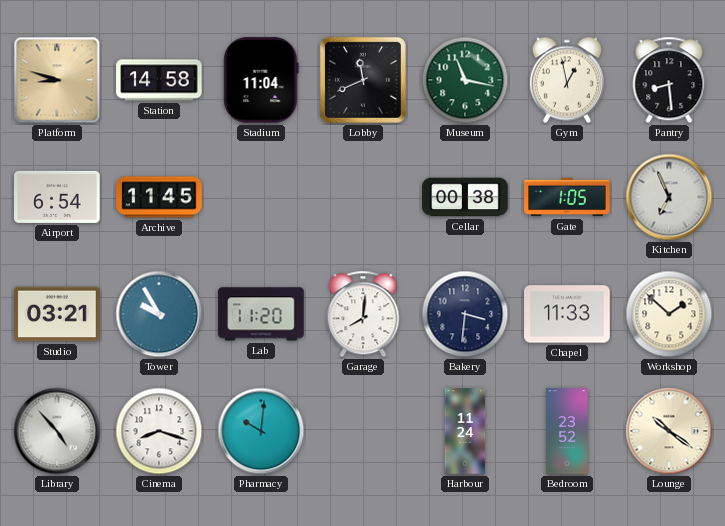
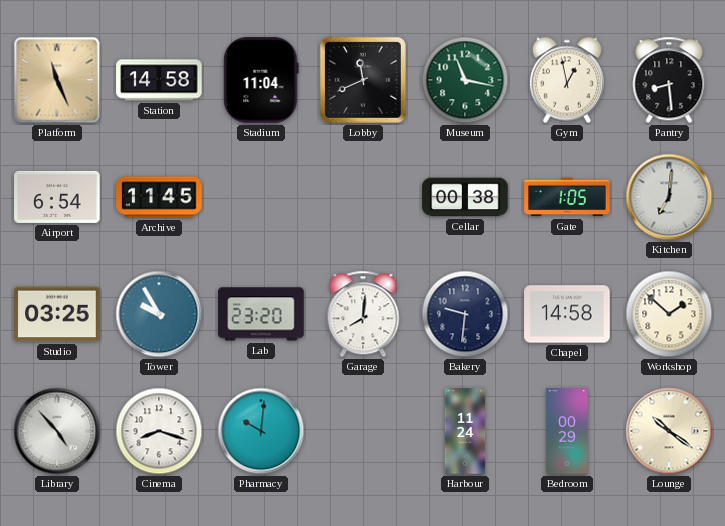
Platform: 8:48 -> 11:26
Kitchen: 6:56 -> 7:01
Studio: 03:21 -> 03:25
Lab: 11:20 -> 23:20
Bakery: 3:31 -> 9:31
Chapel: 11:33 -> 14:58
Bedroom: 23:52 -> 00:29
